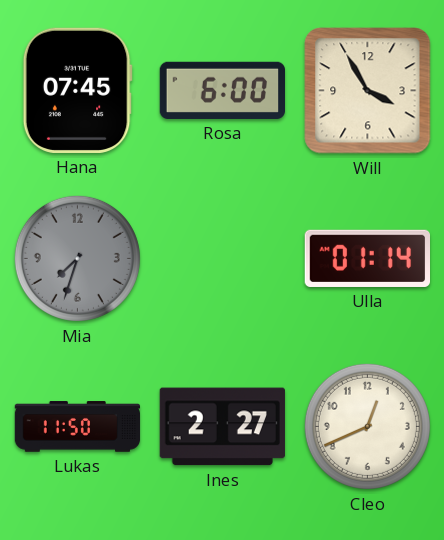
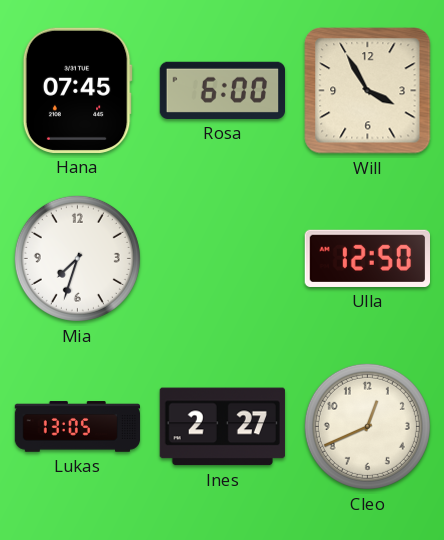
Mia dial: grey -> white
Ulla: 01:14 -> 12:50
Lukas: 11:50 -> 13:05
